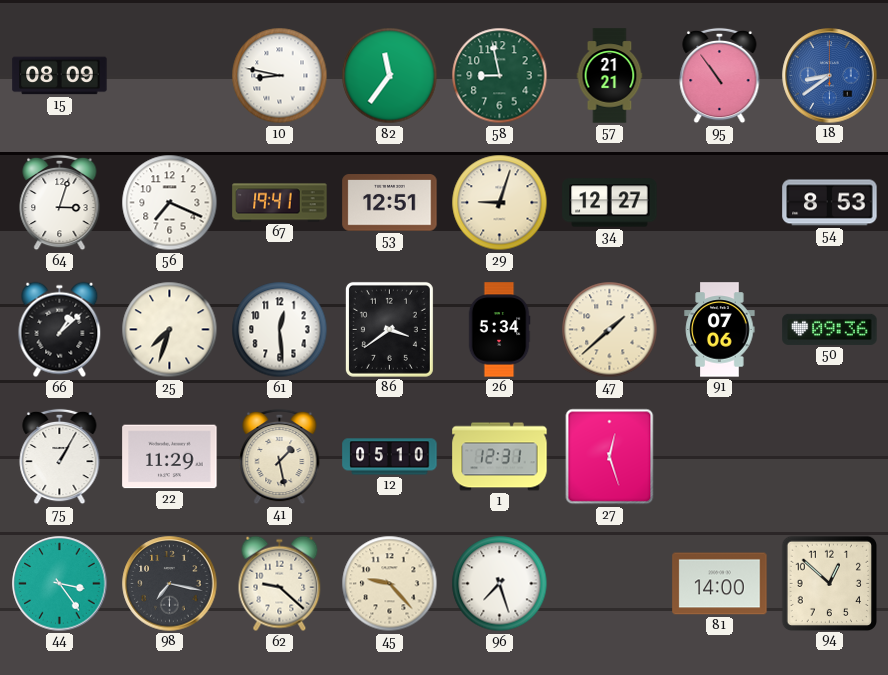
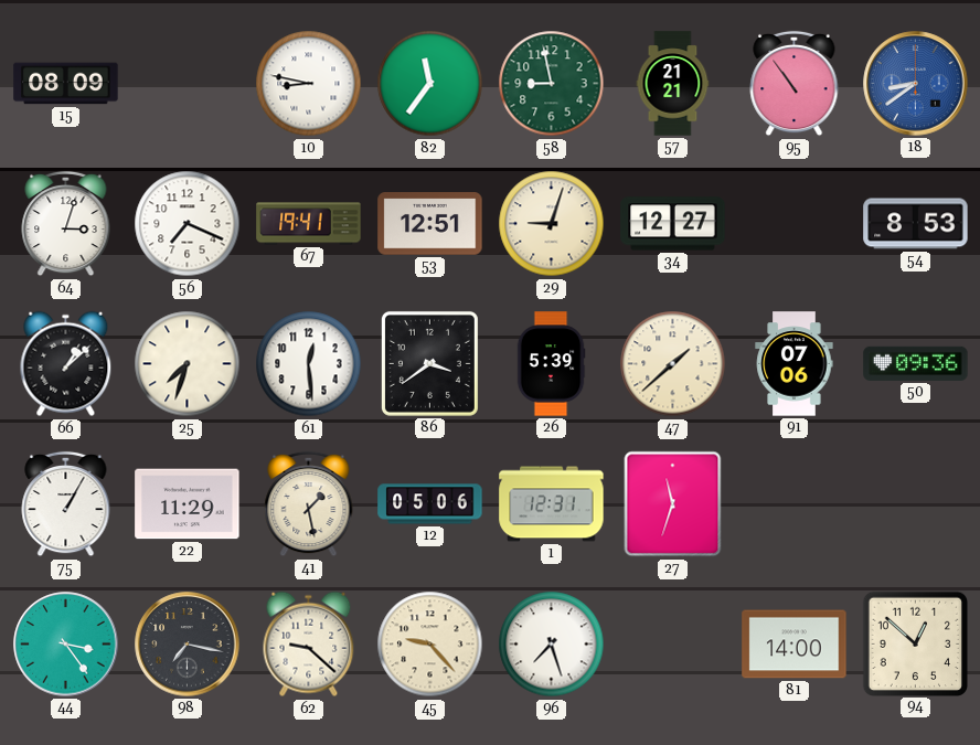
26: 5:34 -> 5:39
12: 05:10 -> 05:06
27: 12:27 -> 11:33
